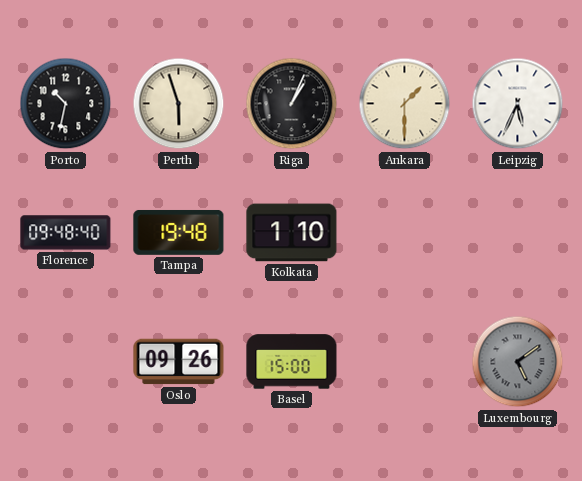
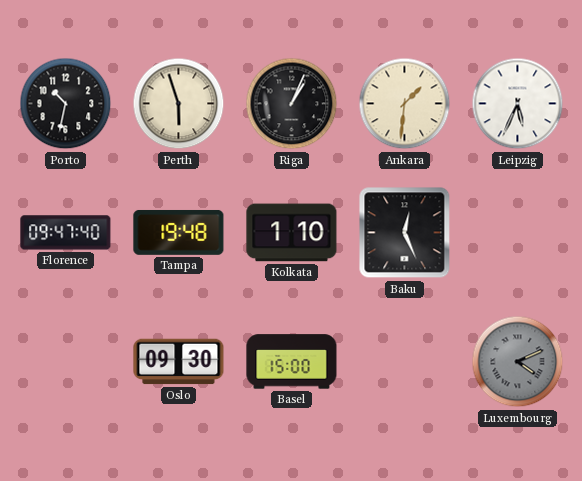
Ankara: 1:30 -> 1:31
Florence: 09:48 -> 09:47
Baku: none -> 12:26
Oslo: 09:26 -> 09:30
Luxembourg: 5:09 -> 4:11
